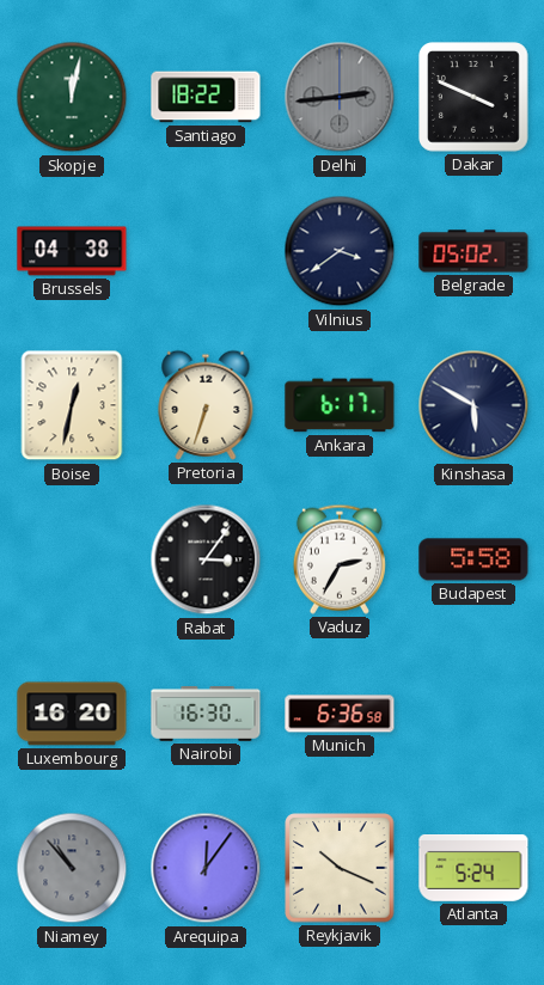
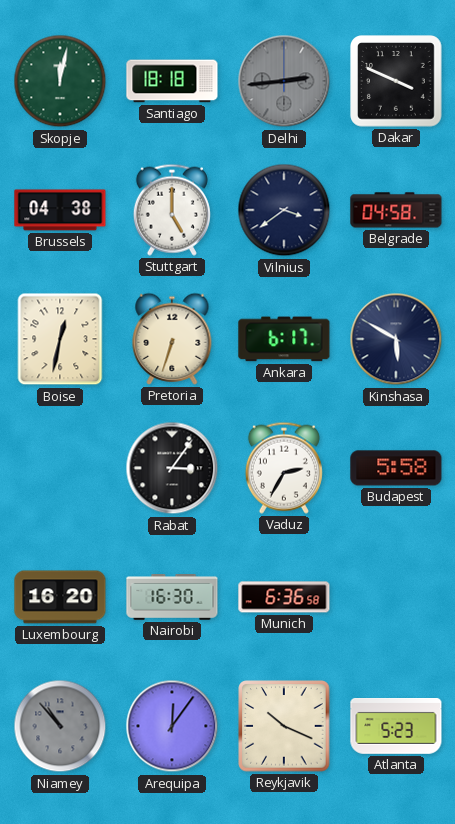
Santiago: 18:22 -> 18:18
Stuttgart: none -> 5:00
Belgrade: 05:02 -> 04:58
Atlanta: 5:24 -> 5:23
